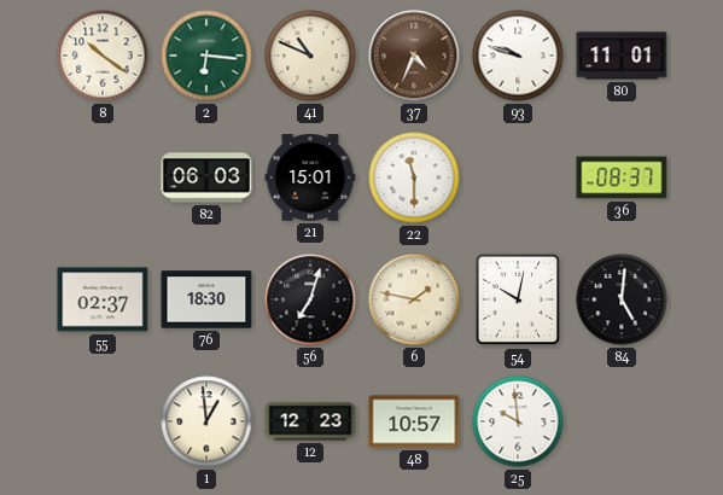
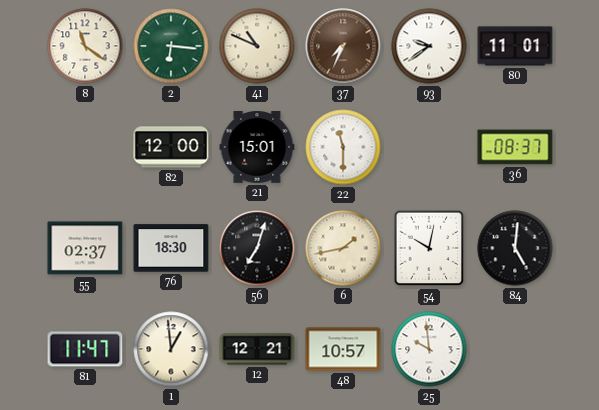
8: 10:21 -> 11:21
37: 4:34 -> 7:34
93: 9:48 -> 9:39
82: 06:03 -> 12:00
6: 1:47 -> 1:43
81: none -> 11:47
12: 12:23 -> 12:21
